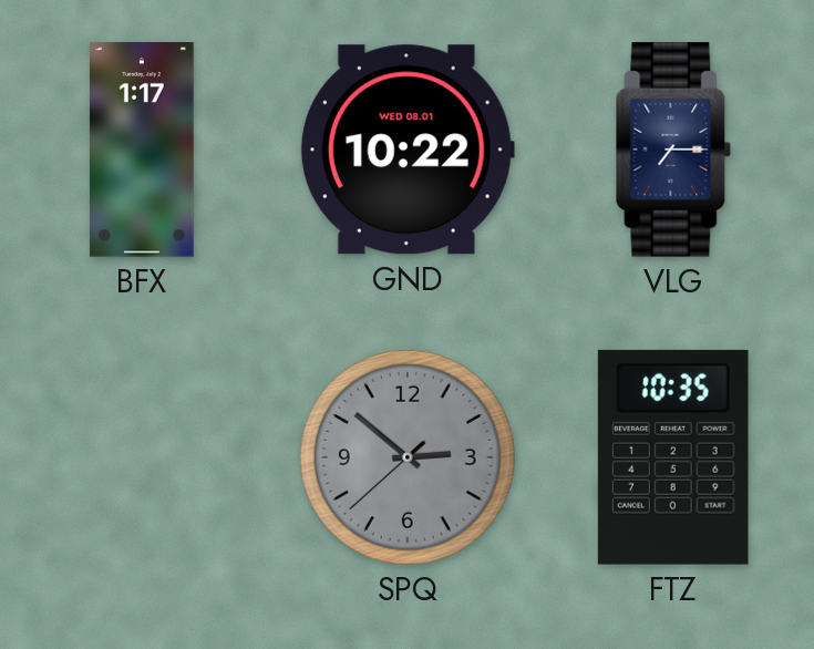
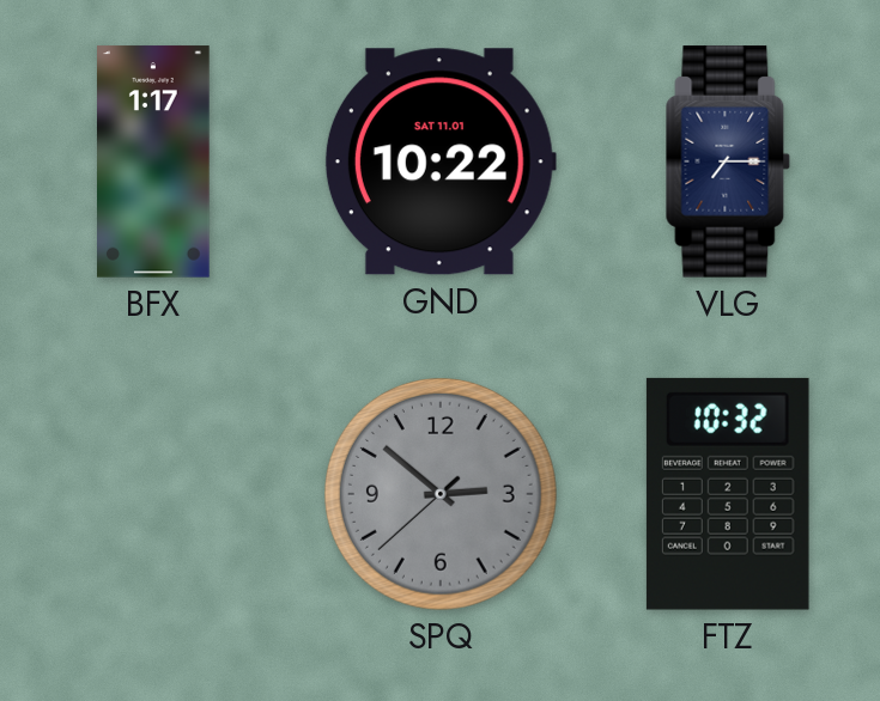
GND date: WED 08.01 -> SAT 11.01
FTZ: 10:35 -> 10:32
